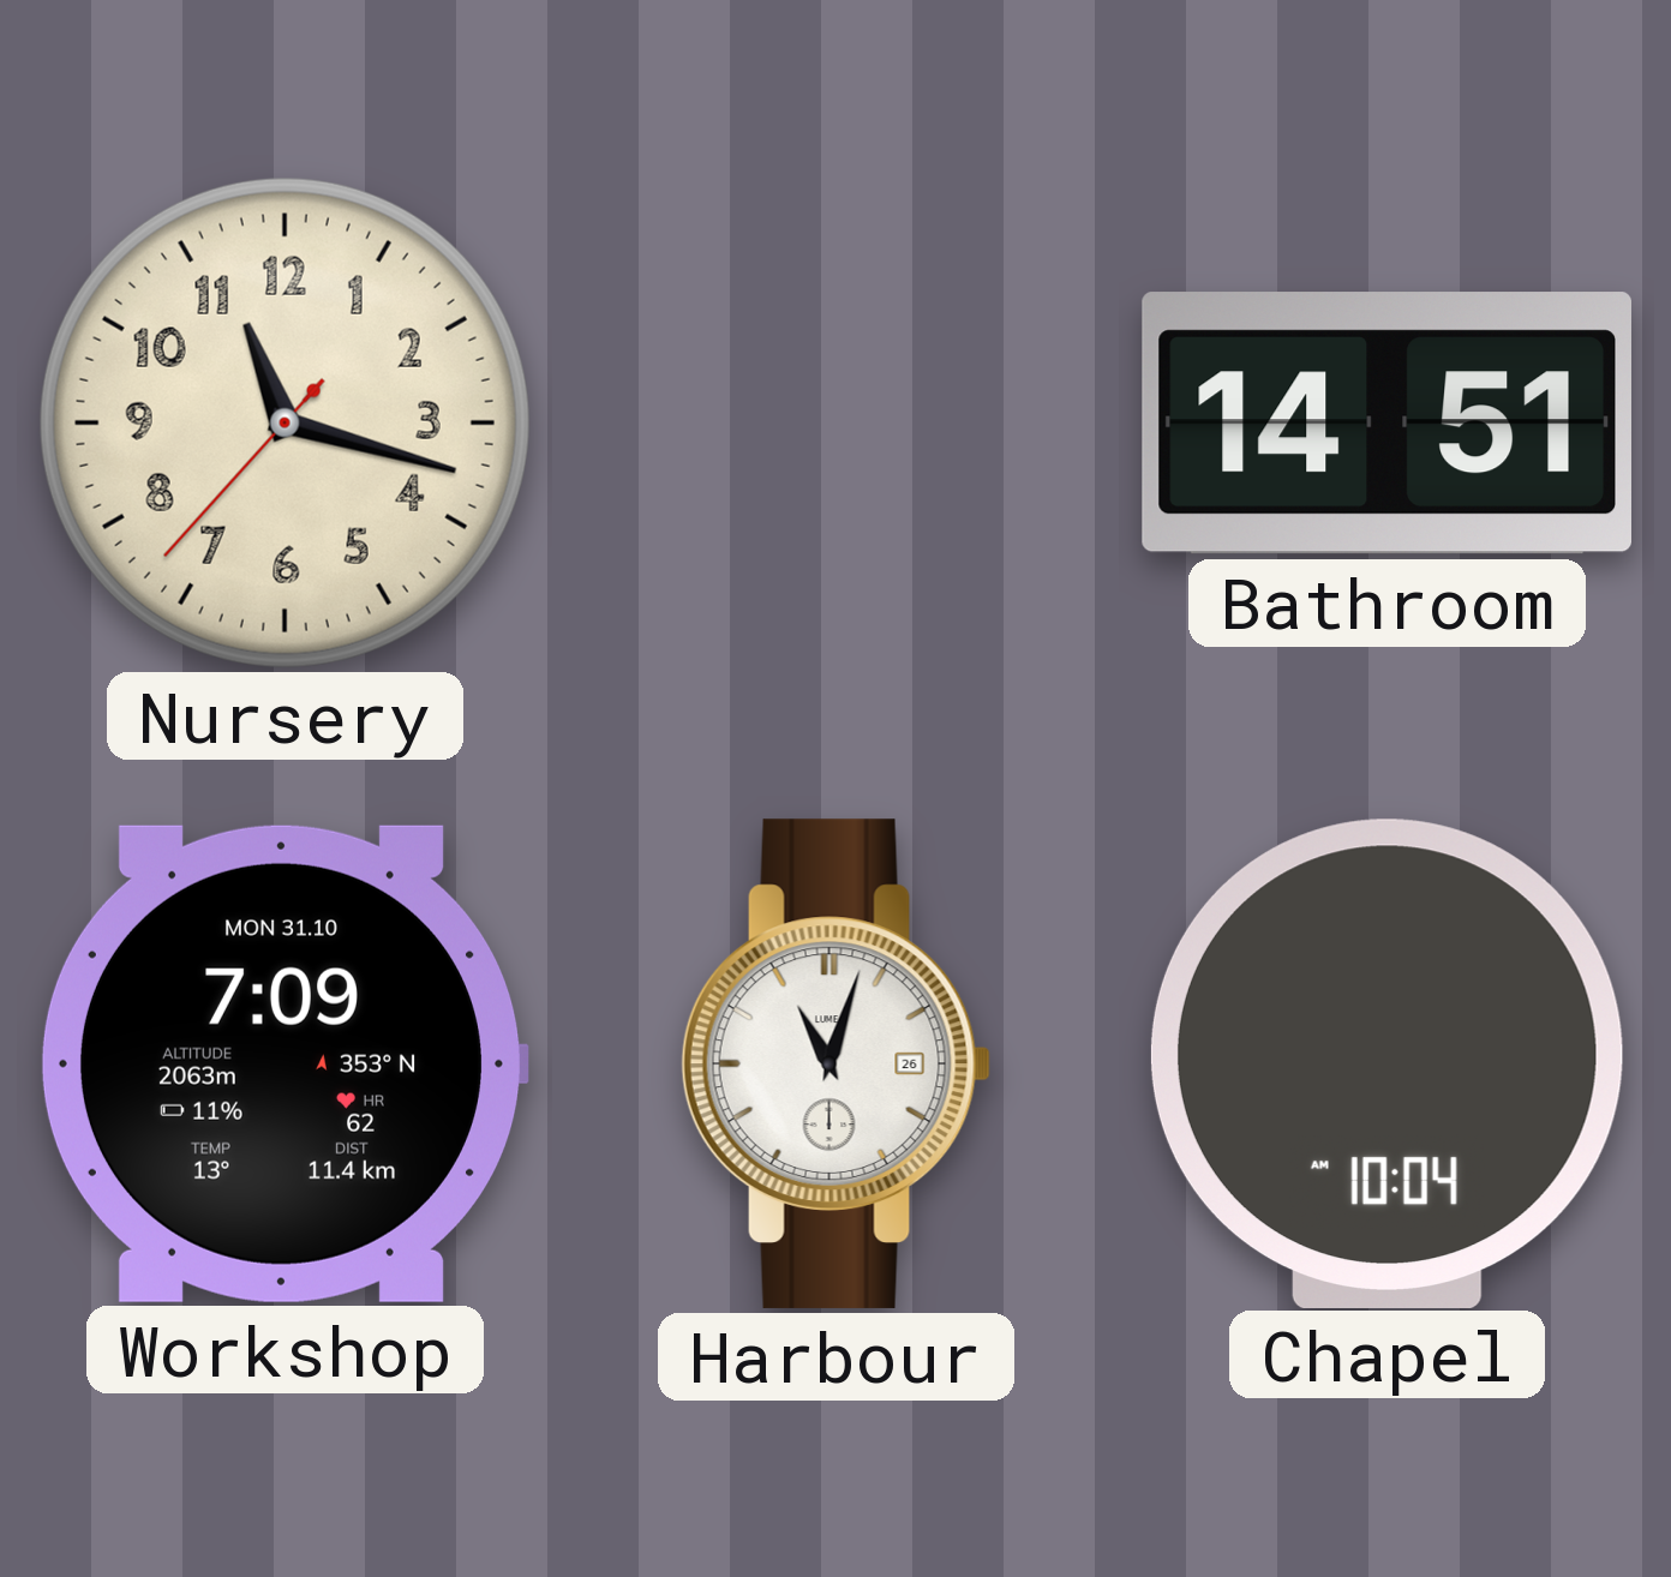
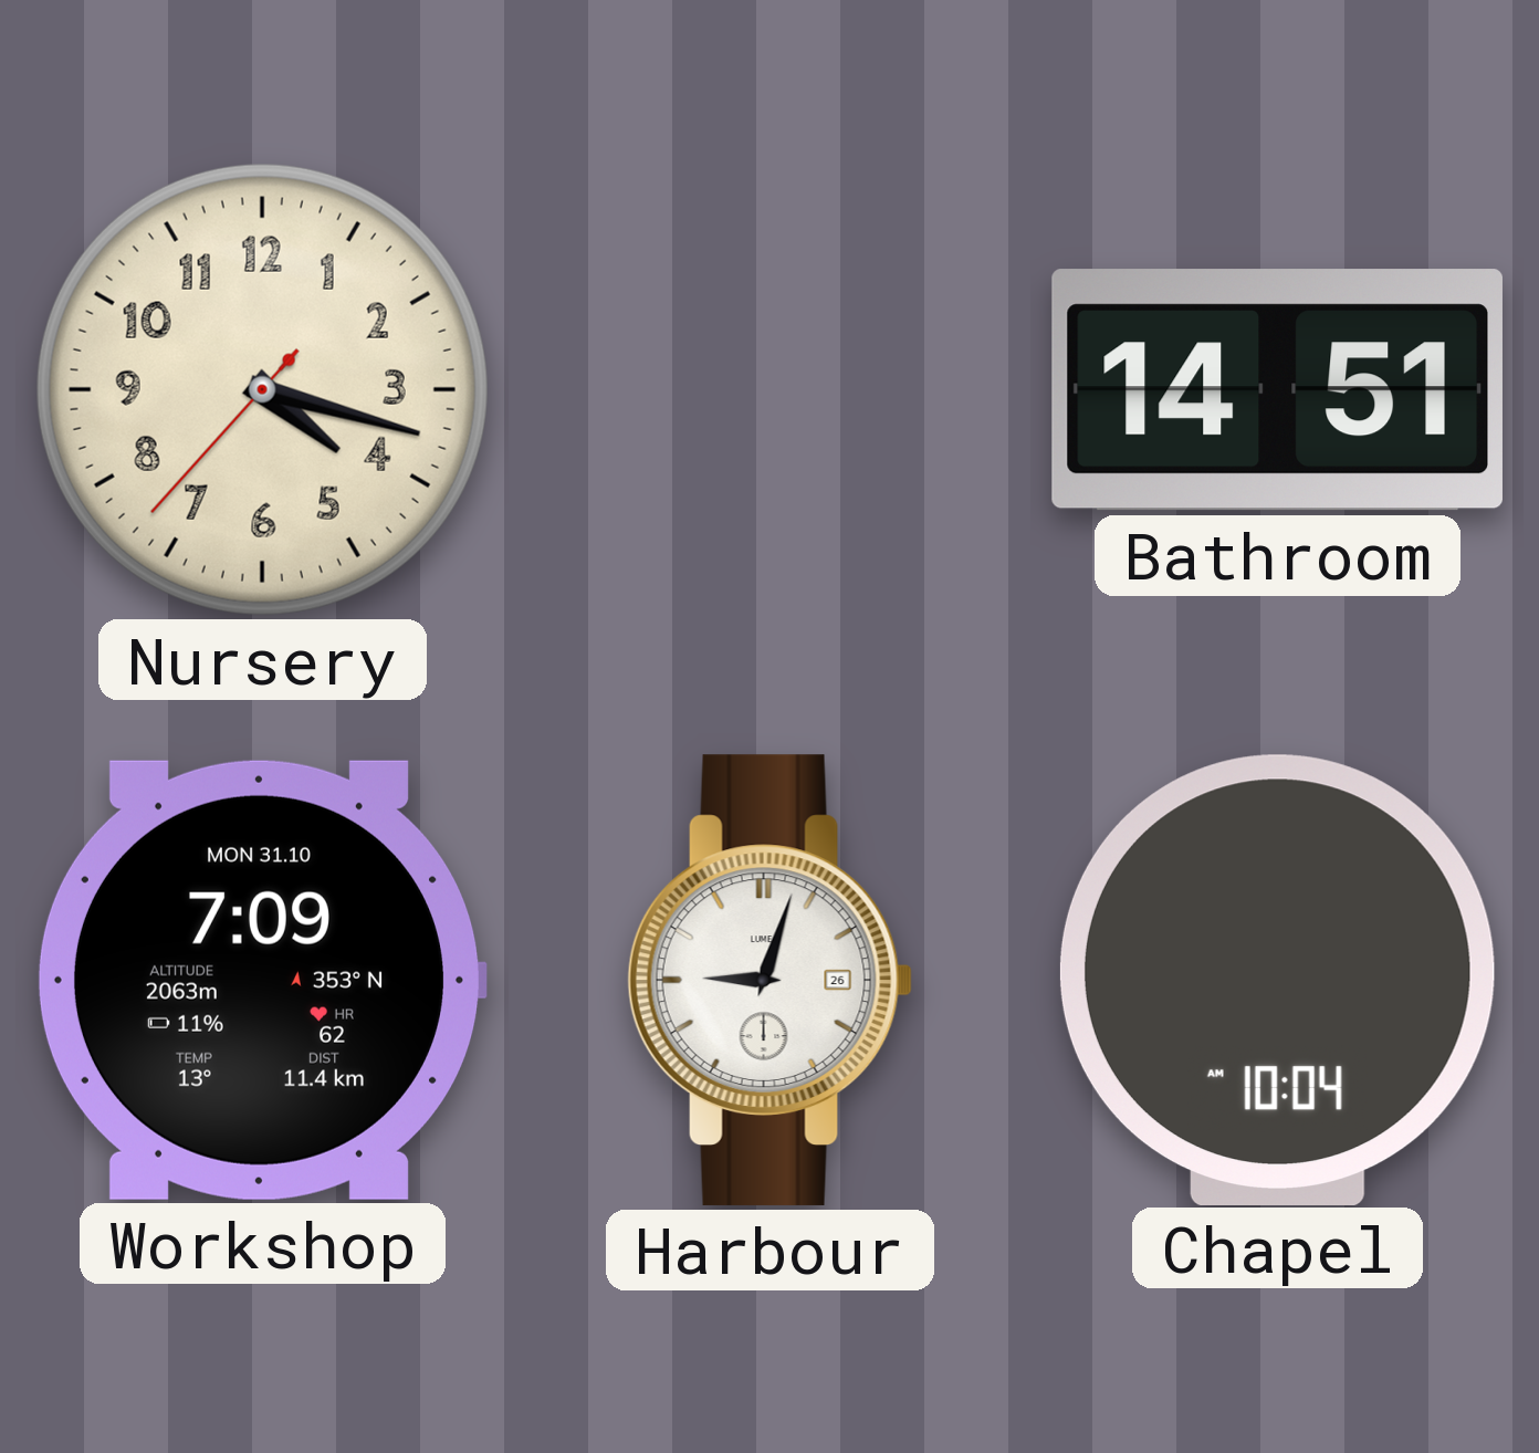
Nursery: 11:17 -> 4:17
Harbour: 11:03 -> 9:03
